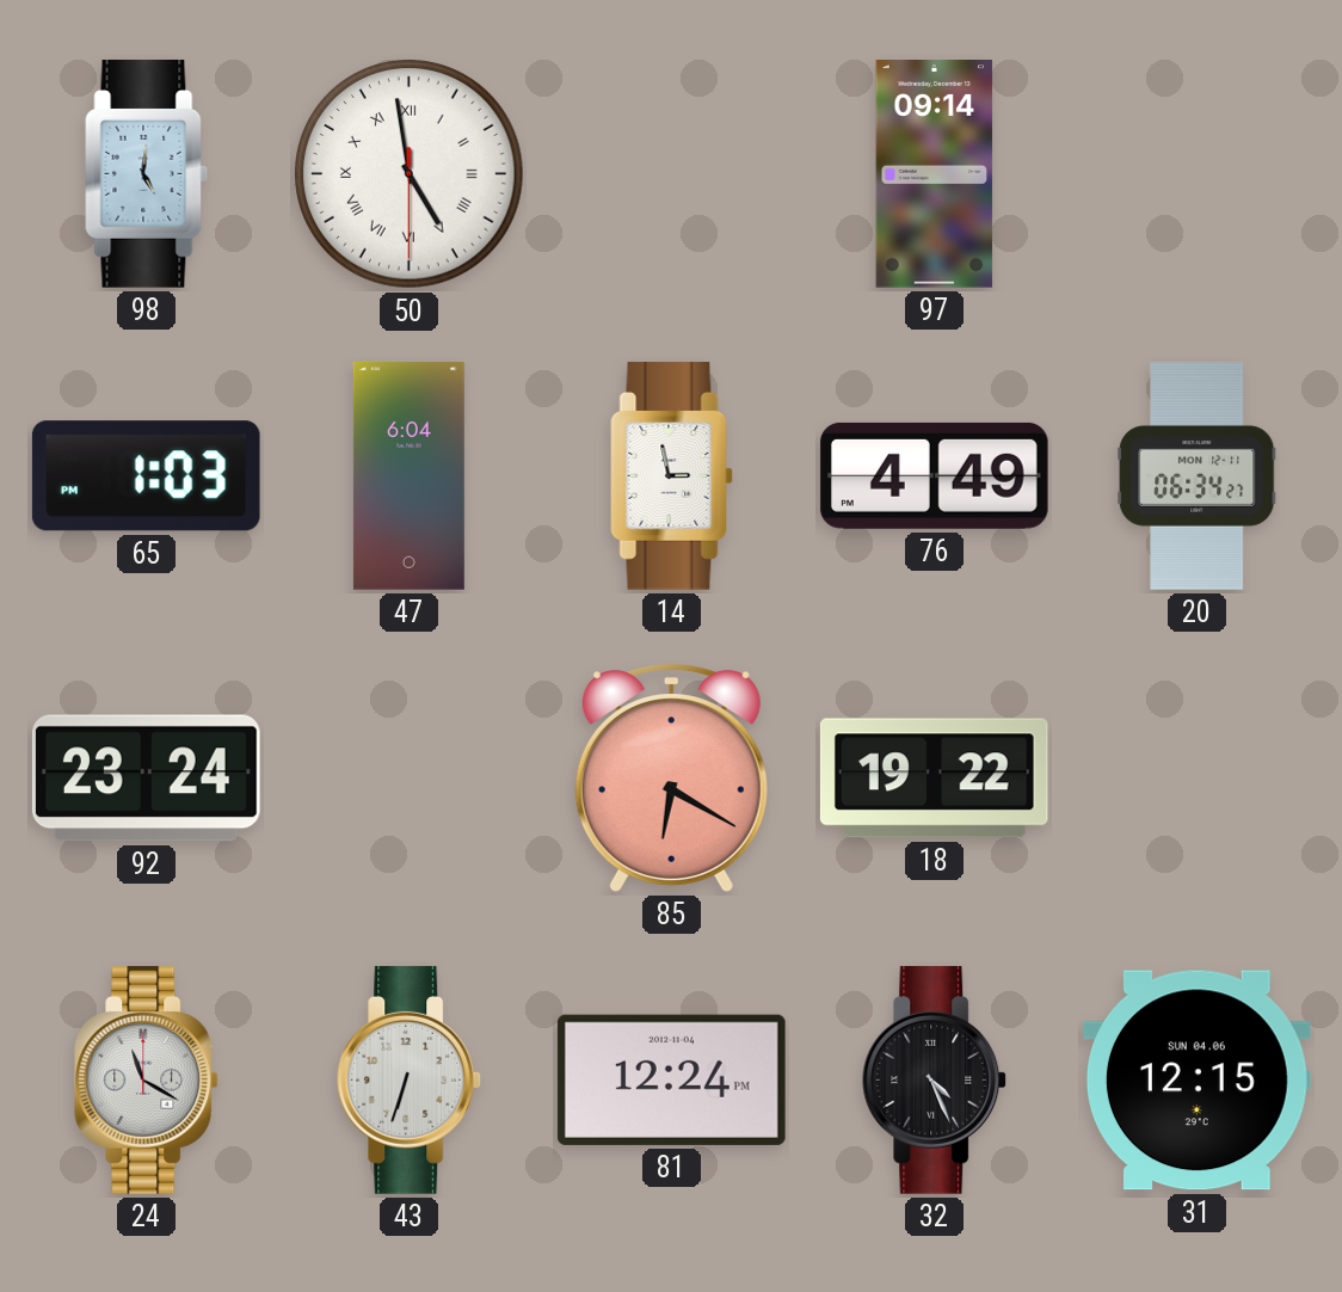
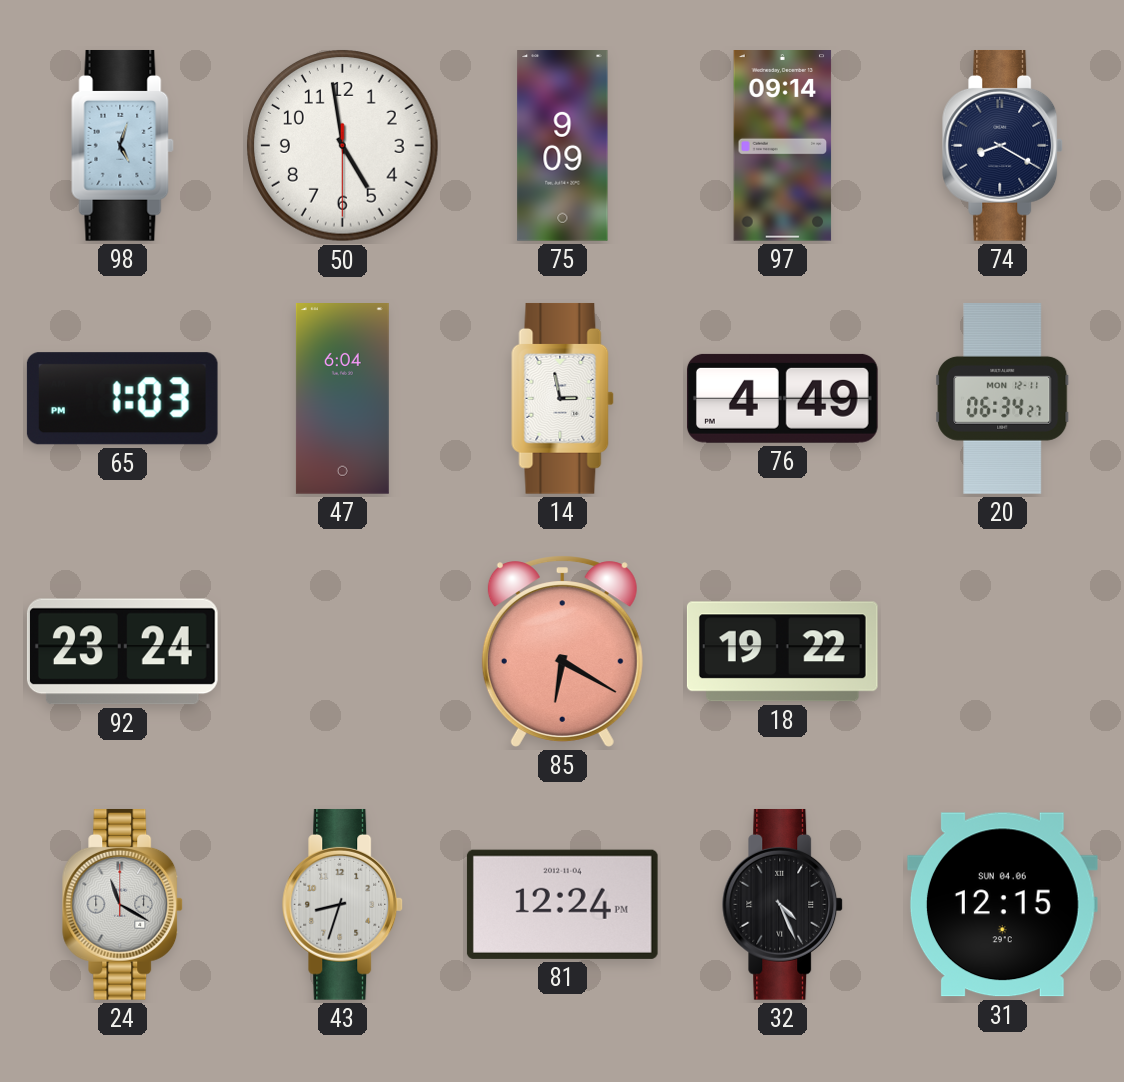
98: 5:01 -> 5:03
50 numerals: Roman -> Arabic
75: none -> 9:09
74: none -> 8:20
43: 6:33 -> 8:33
